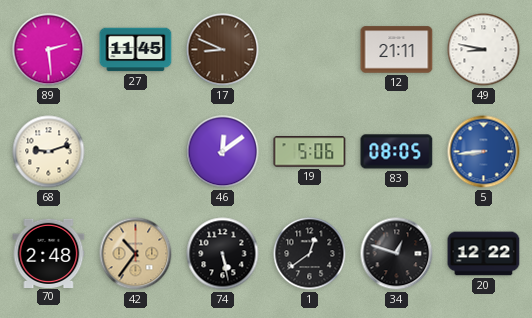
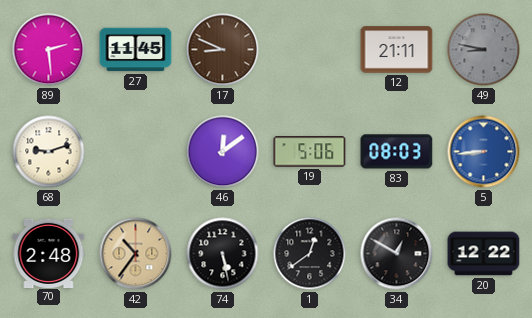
49 dial: white -> grey
83: 08:05 -> 08:03
34: 12:48 -> 12:50
